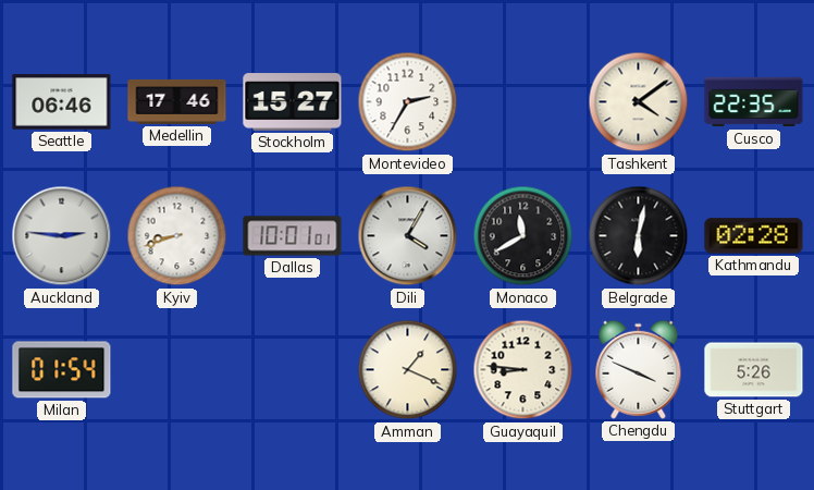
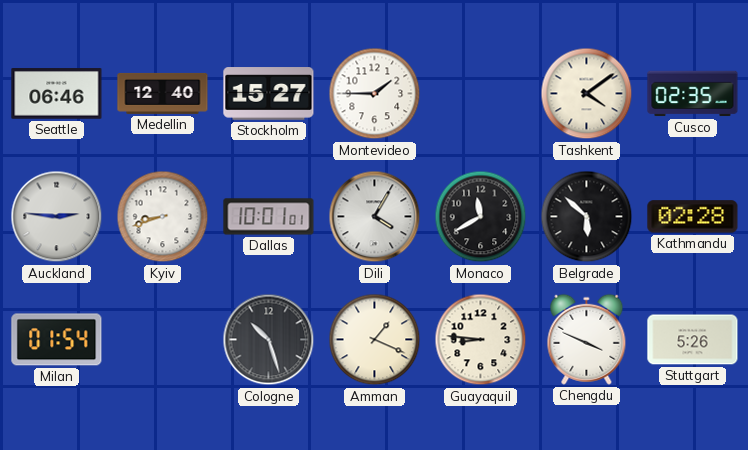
Medellin: 17:46 -> 12:40
Montevideo: 2:35 -> 1:45
Cusco: 22:35 -> 02:35
Belgrade: 6:02 -> 5:52
Cologne: none -> 10:27
